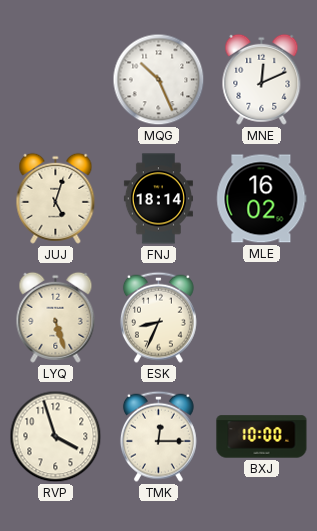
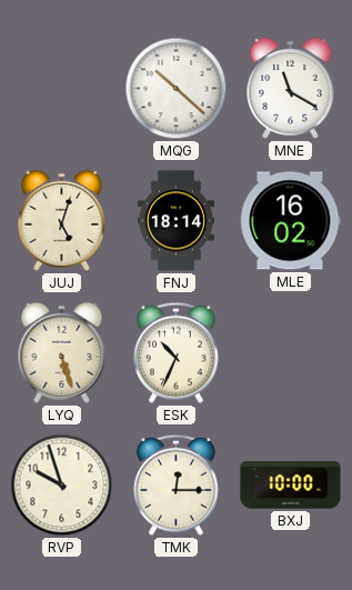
MQG: 10:26 -> 10:22
MNE: 12:11 -> 11:20
ESK: 8:34 -> 10:34
RVP: 3:57 -> 9:57
